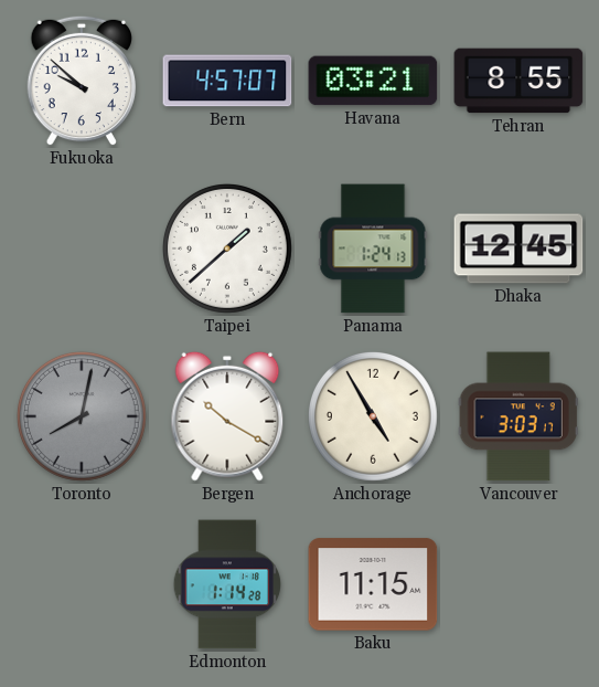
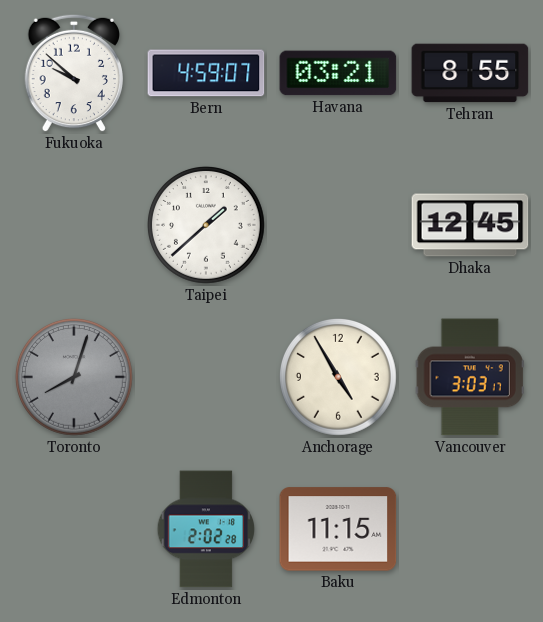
Bern: 4:57 -> 4:59
Panama: 1:24 -> none
Toronto: 8:02 -> 8:03
Bergen: 10:20 -> none
Edmonton: 1:14 -> 2:02
